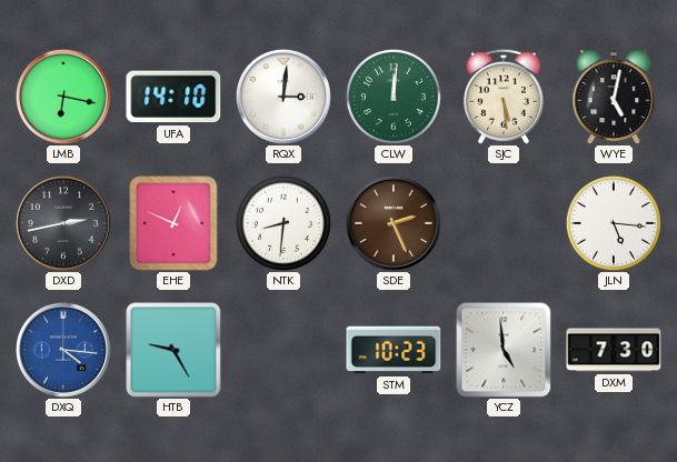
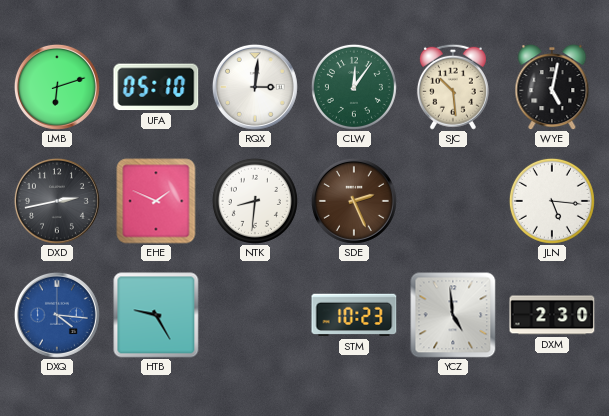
LMB: 6:17 -> 6:12
UFA: 14:10 -> 05:10
CLW: 12:01 -> 12:06
SJC: 5:29 -> 10:29
EHE: 12:49 -> 1:49
DXM: 7:30 -> 2:30
